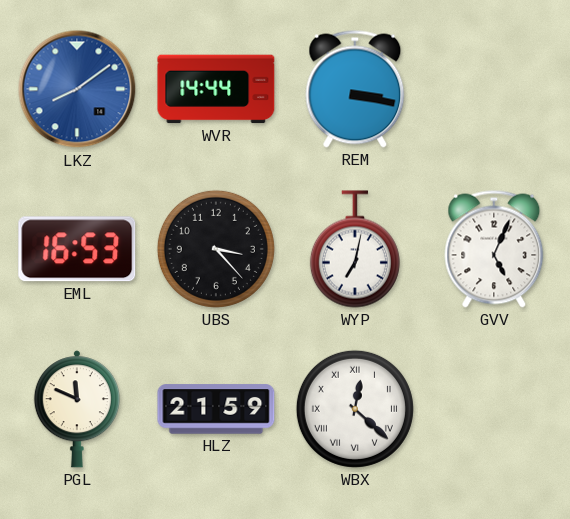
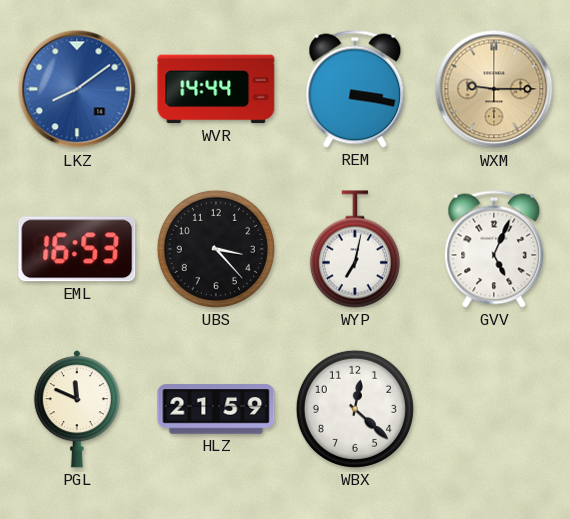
WXM: none -> 9:15
WBX numerals: Roman -> Arabic
